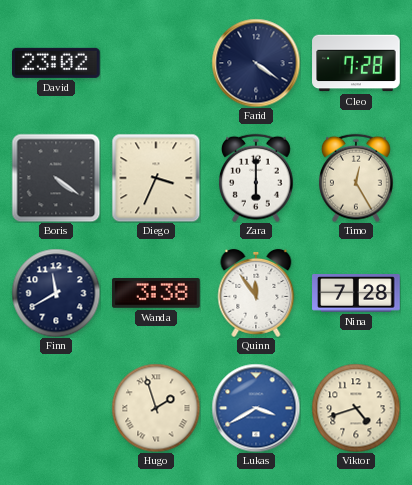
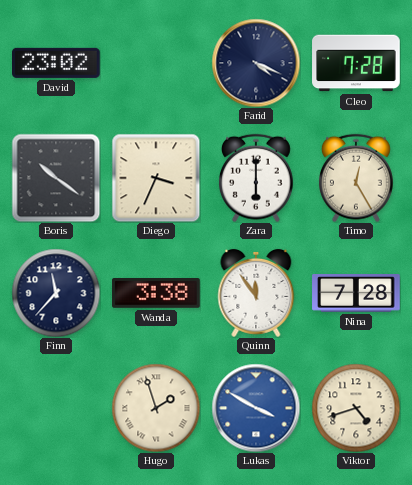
Farid: 4:21 -> 4:19
Boris: 4:21 -> 10:21
Finn: 11:40 -> 11:37
Lukas: 3:40 -> 3:50
